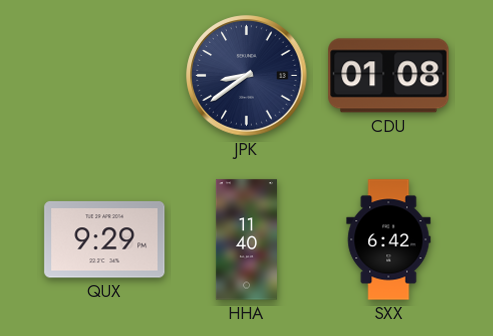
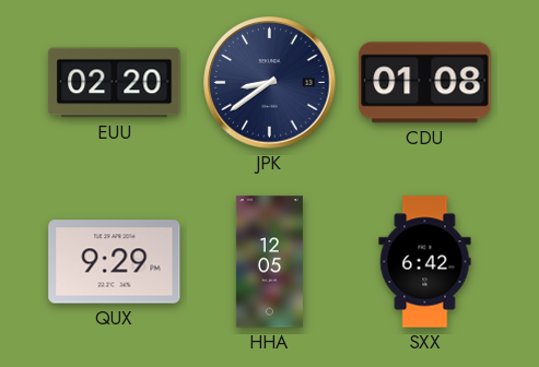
EUU: none -> 02:20
HHA: 11:40 -> 12:05
